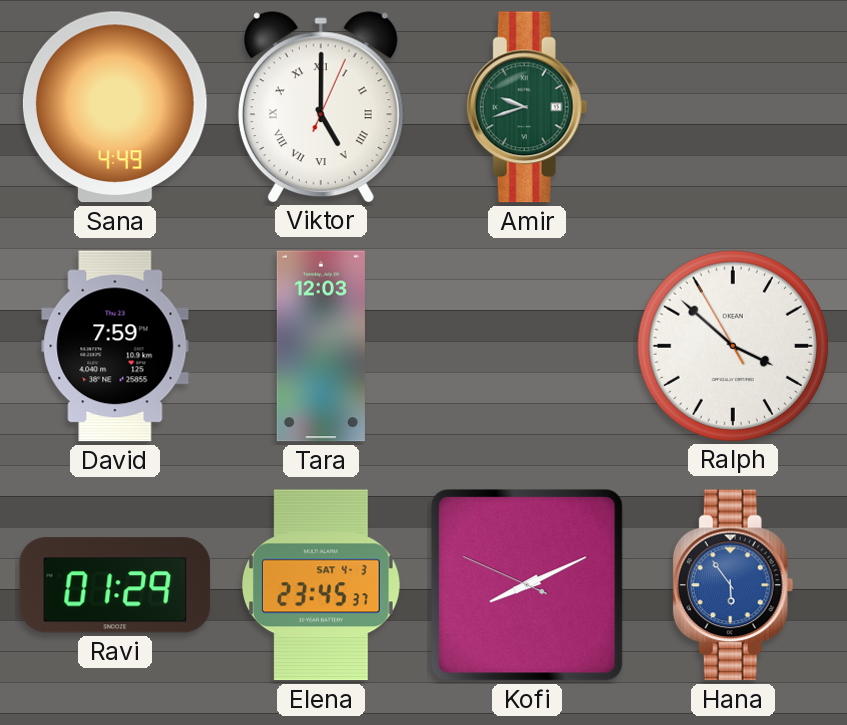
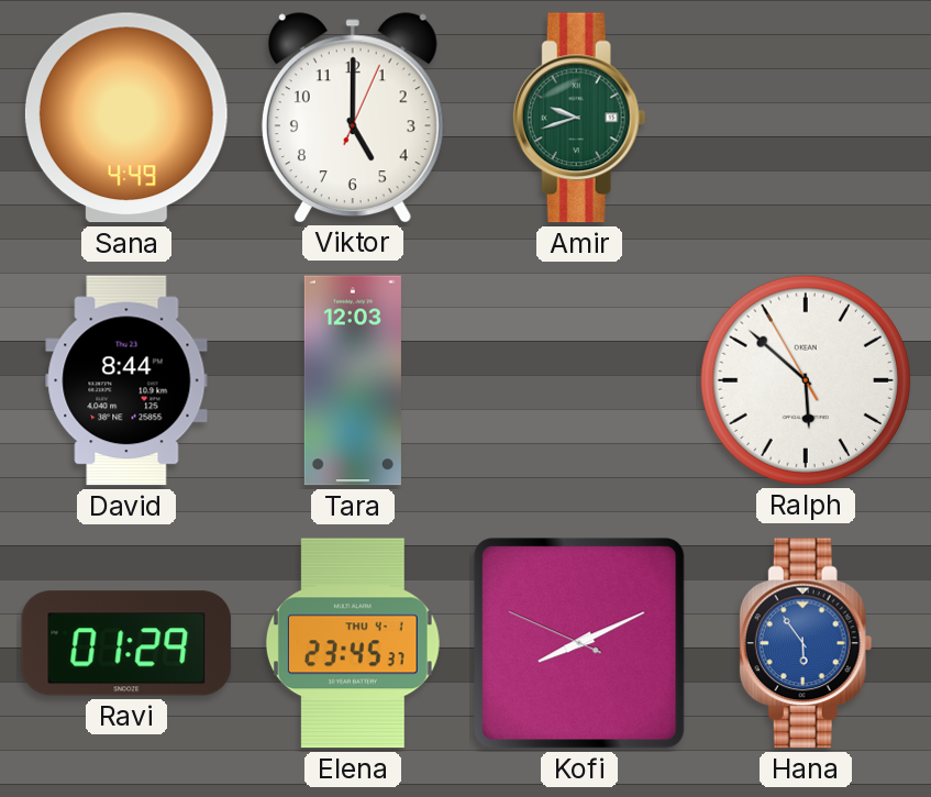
Viktor numerals: Roman -> Arabic
David: 7:59 -> 8:44
Ralph: 3:51 -> 5:51
Elena date: SAT 4-3 -> THU 4-1
